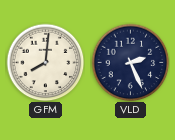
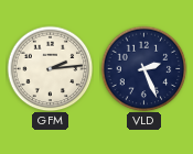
GFM: 8:01 -> 2:14
